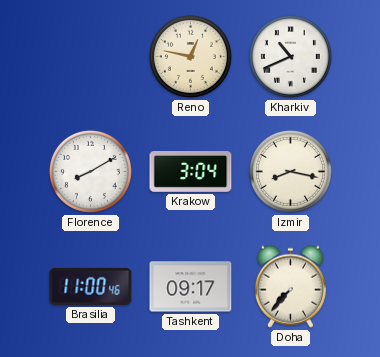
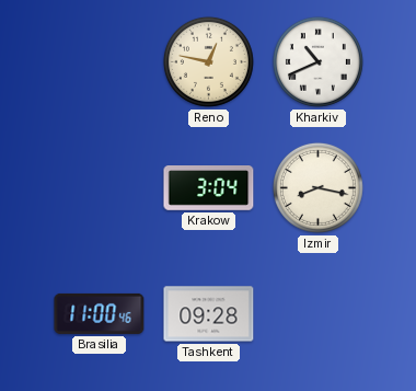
Florence: 8:10 -> none
Tashkent: 09:17 -> 09:28
Doha: 7:37 -> none
